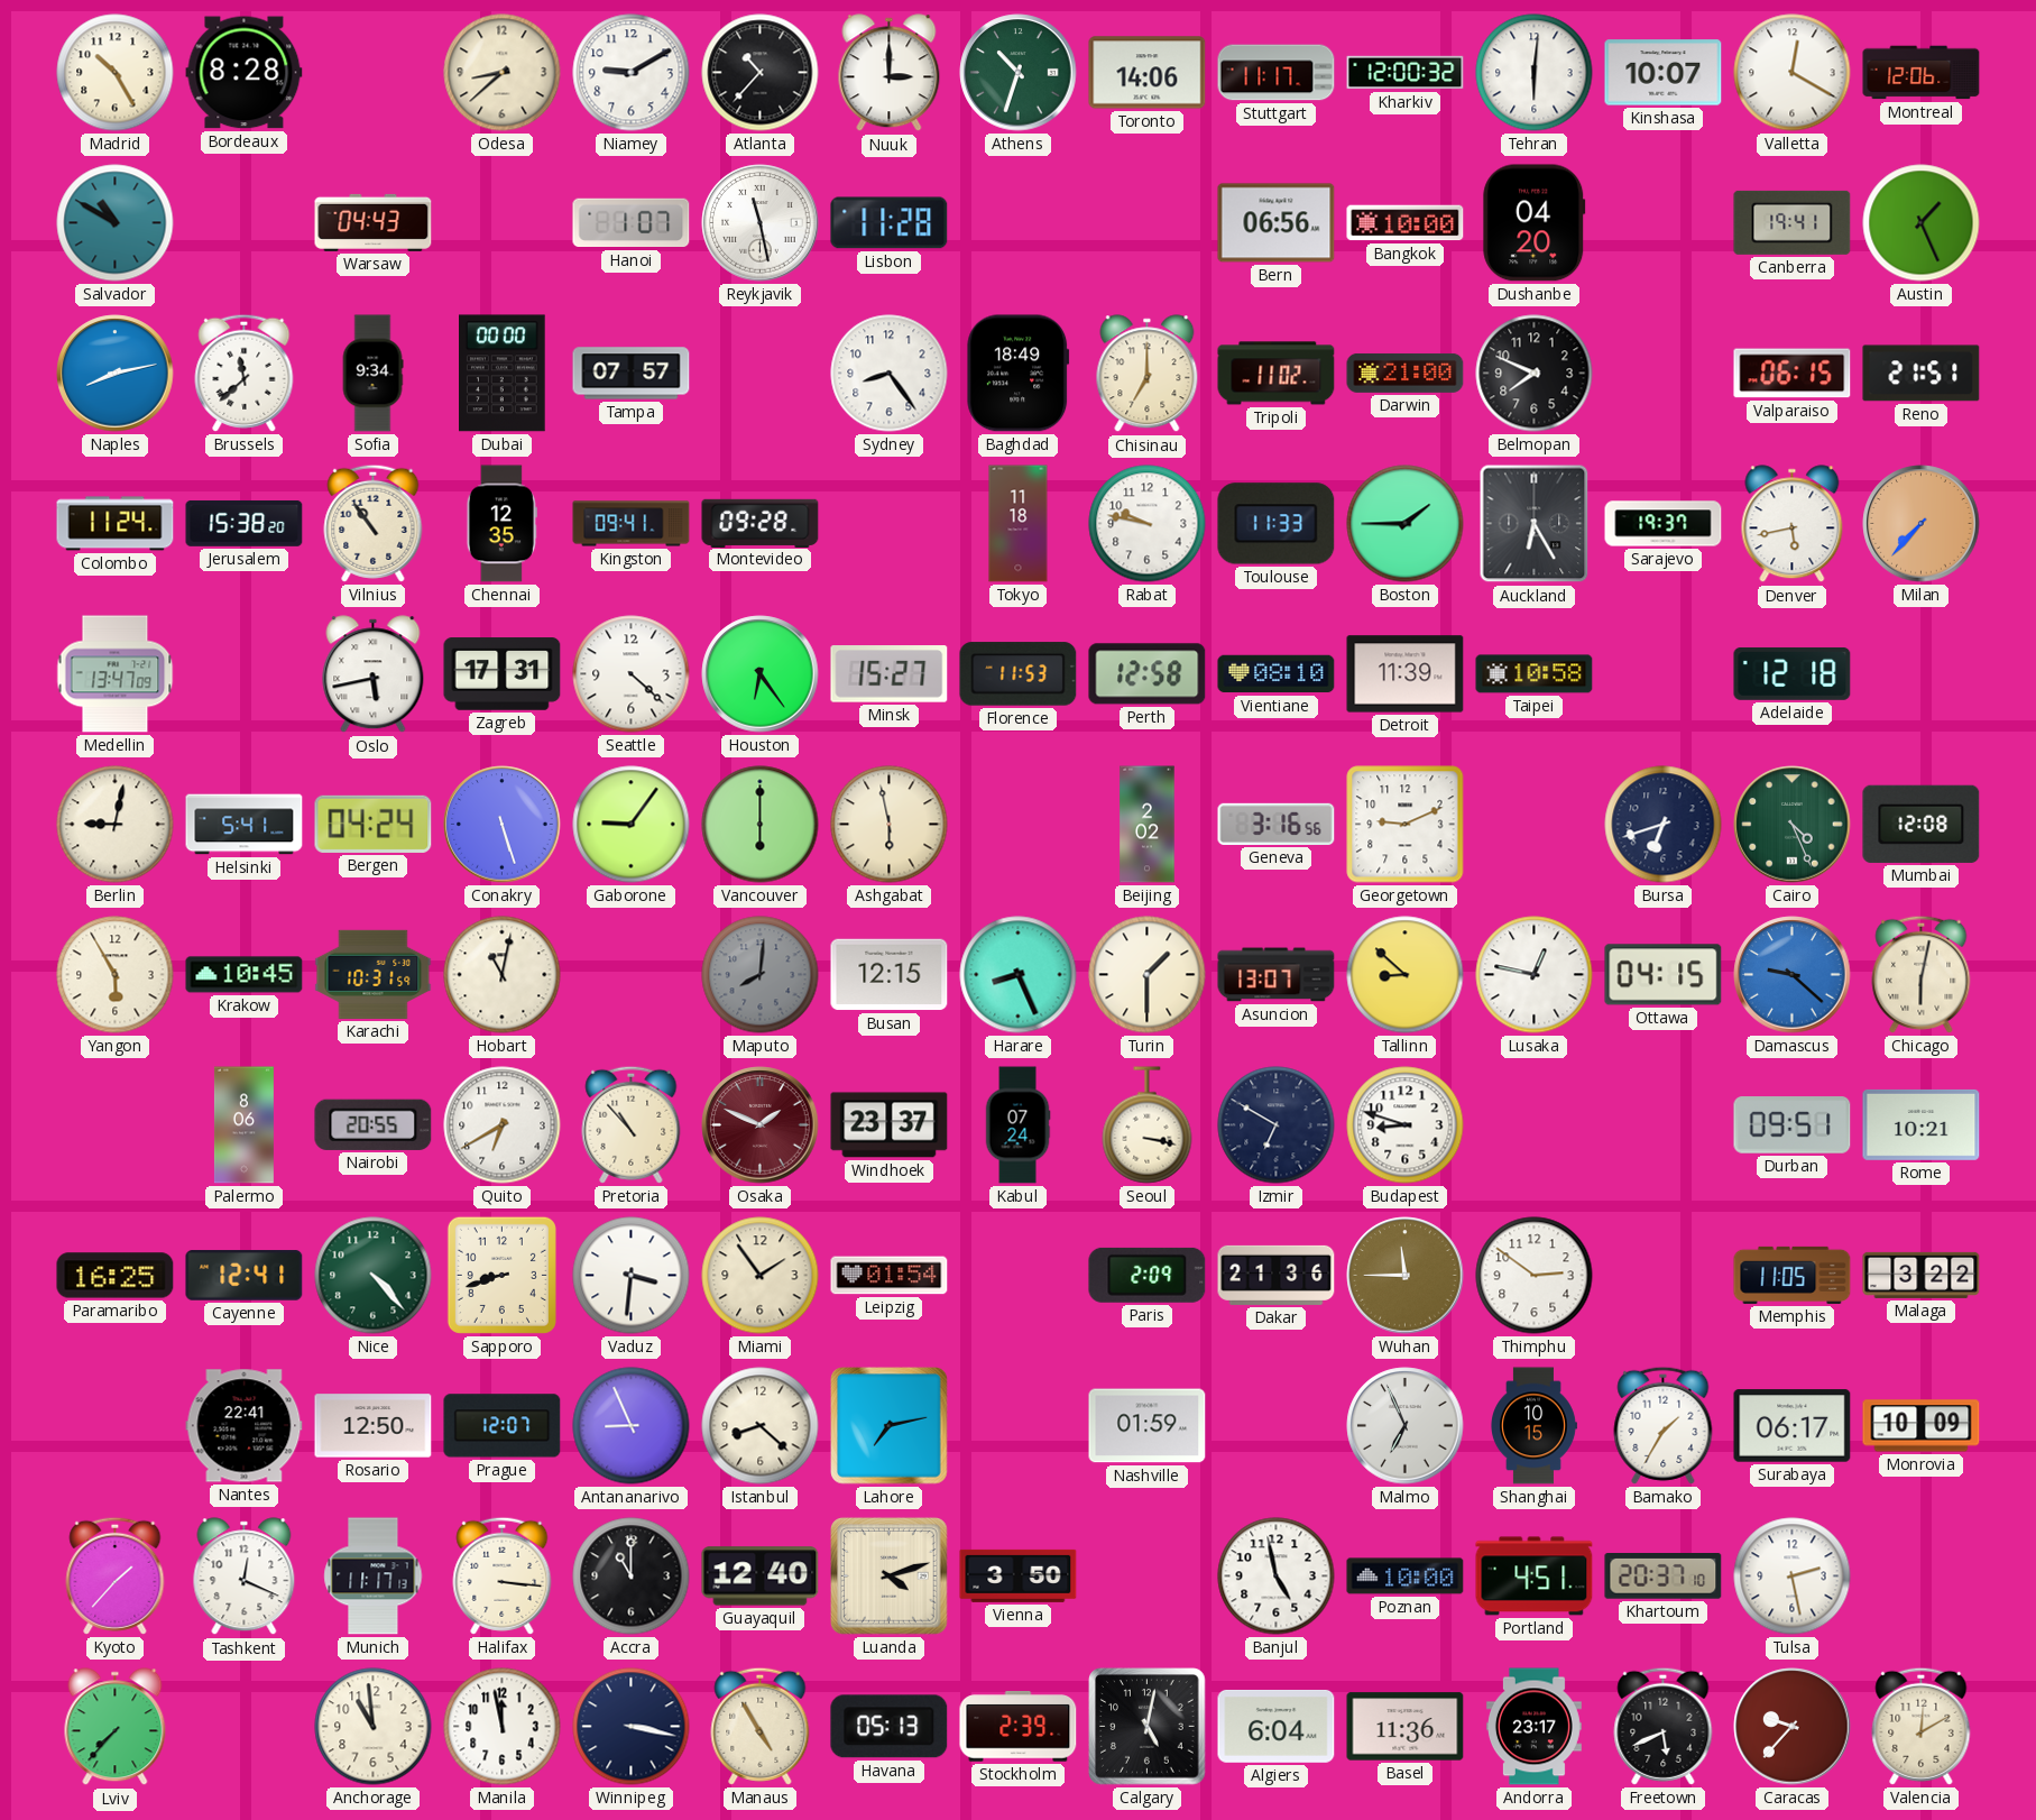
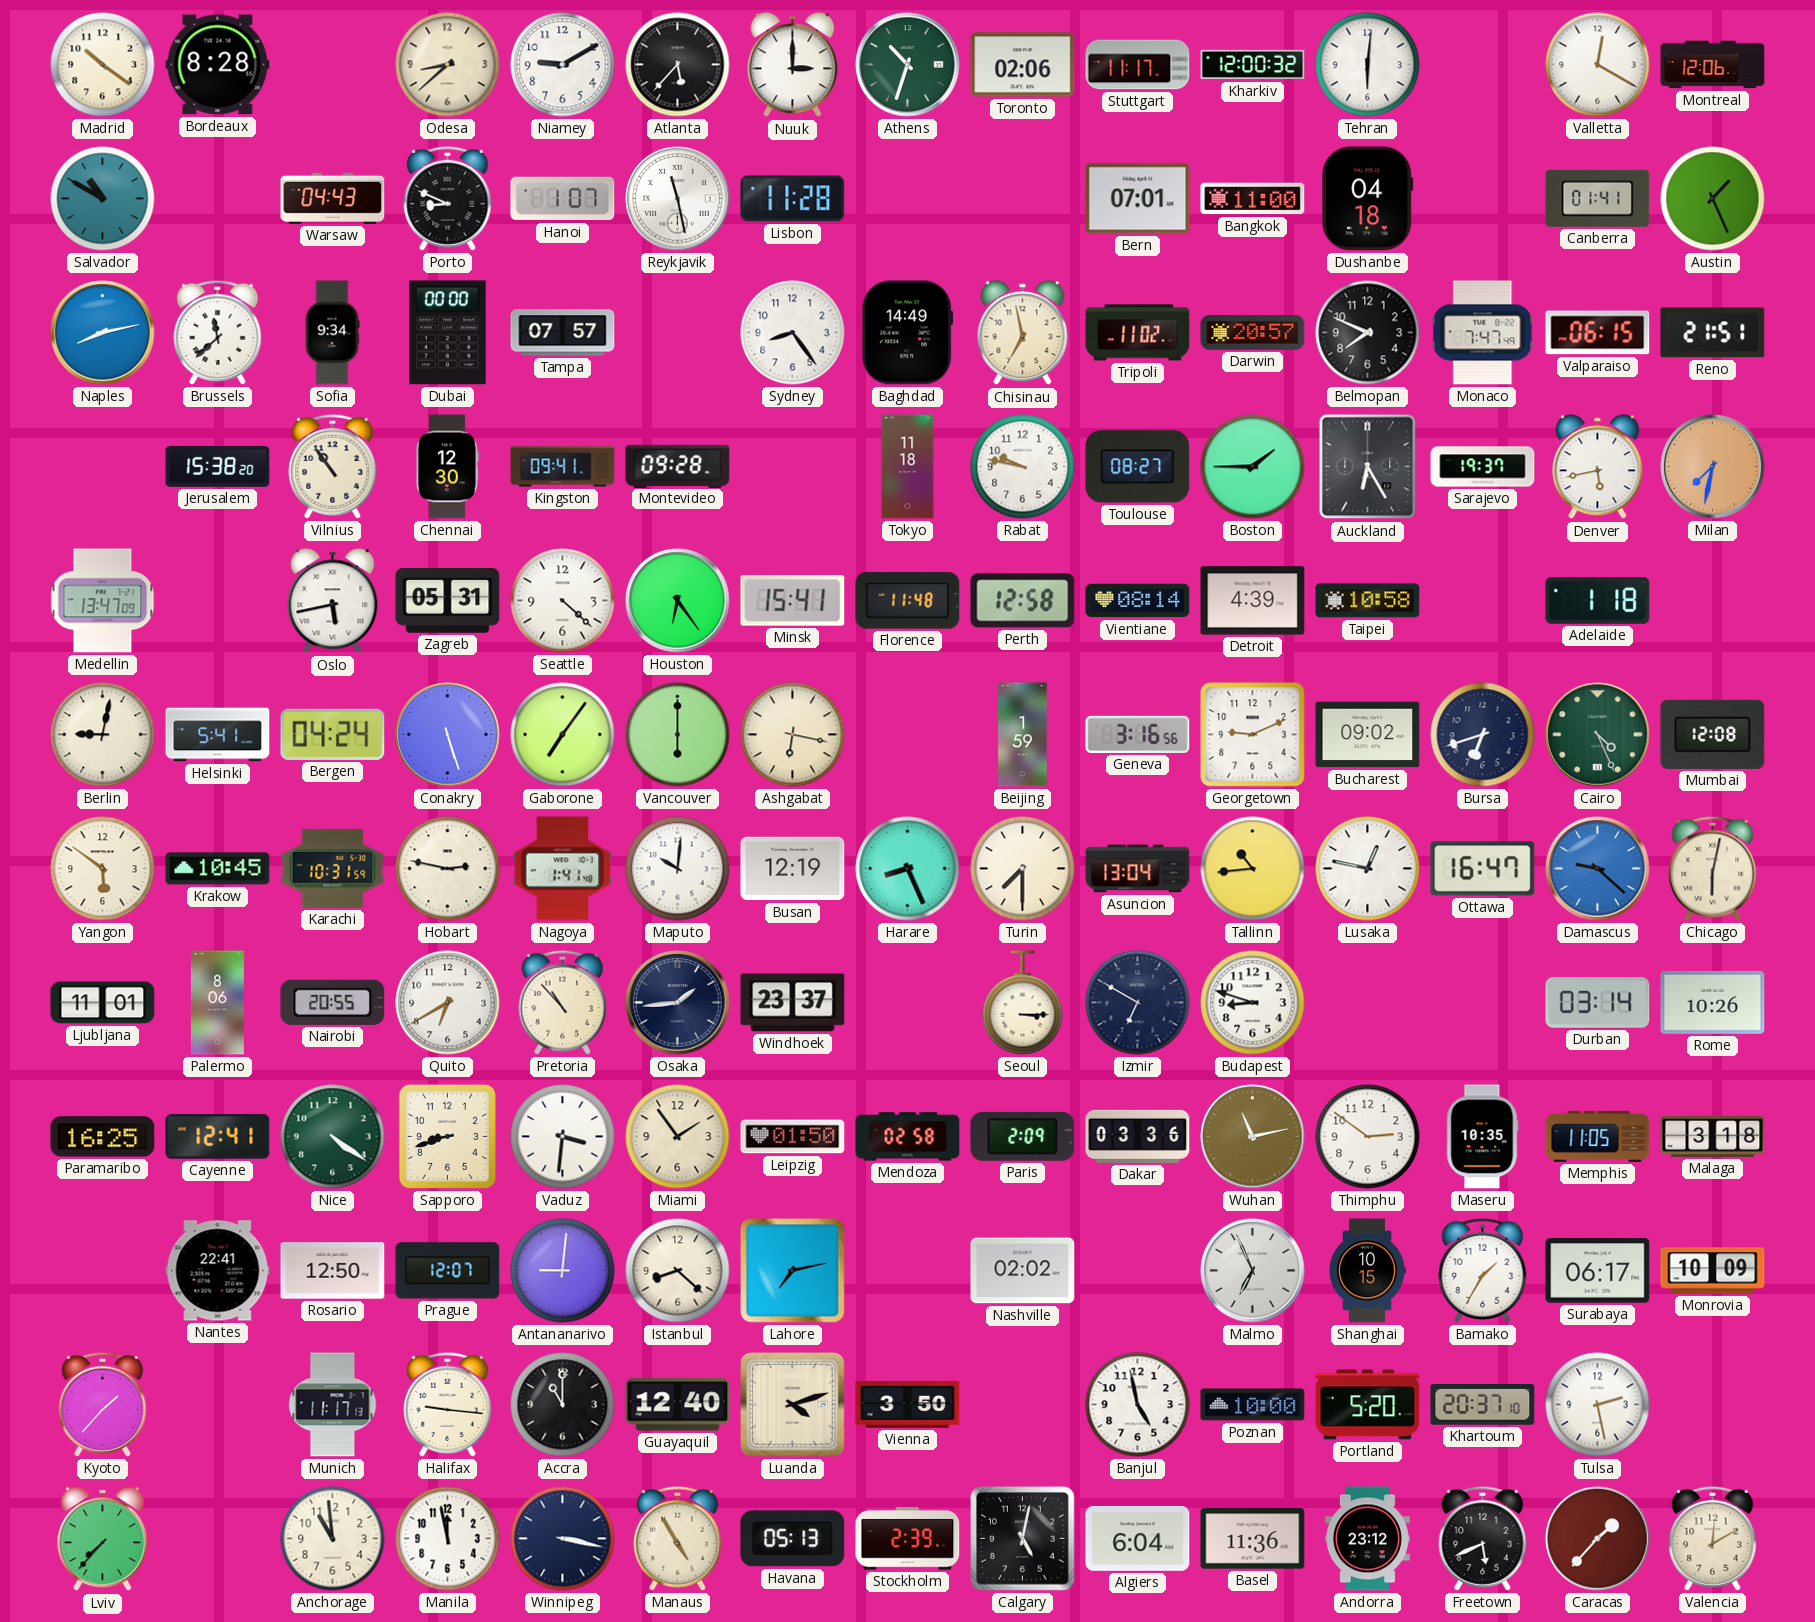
Madrid: 10:25 -> 10:21
Atlanta: 10:37 -> 5:37
Toronto: 14:06 -> 02:06
Kinshasa: 10:07 -> none
Porto: none -> 8:49
Bern: 06:56 -> 07:01
Bangkok: 10:00 -> 11:00
Dushanbe: 04:20 -> 04:18
Canberra: 19:41 -> 01:41
Baghdad: 18:49 -> 14:49
Chisinau: 7:00 -> 6:58
Darwin: 21:00 -> 20:57
Monaco: none -> 7:47
Colombo: 11:24 -> none
Chennai: 12:35 -> 12:30
Toulouse: 11:33 -> 08:27
Milan: 7:37 -> 7:32
Zagreb: 17:31 -> 05:31
Minsk: 15:27 -> 15:41
Florence: 11:53 -> 11:48
Vientiane: 08:10 -> 08:14
Detroit: 11:39 -> 4:39
Adelaide: 12:18 -> 1:18
Gaborone: 9:06 -> 7:06
Ashgabat: 5:58 -> 6:17
Beijing: 2:02 -> 1:59
Bucharest: none -> 09:02
Yangon: 5:55 -> 5:51
Hobart: 11:02 -> 2:47
Nagoya: none -> 1:41
Maputo: 8:01 -> 10:01
Maputo dial: grey -> white
Busan: 12:15 -> 12:19
Turin: 1:30 -> 7:30
Asuncion: 13:07 -> 13:04
Tallinn: 8:52 -> 10:44
Ottawa: 04:15 -> 16:47
Ljubljana: none -> 11:01
Osaka: 1:49 -> 1:44
Osaka dial: burgundy -> navy
Kabul: 07:24 -> none
Seoul: 3:17 -> 3:15
Durban: 09:51 -> 03:14
Rome: 10:21 -> 10:26
Nice: 4:23 -> 4:21
Leipzig: 01:54 -> 01:50
Mendoza: none -> 02:58
Dakar: 21:36 -> 03:36
Wuhan: 11:45 -> 11:13
Maseru: none -> 10:35
Malaga: 3:22 -> 3:18
Antananarivo: 8:56 -> 9:01
Nashville: 01:59 -> 02:02
Tashkent: 12:19 -> none
Halifax: 3:16 -> 9:16
Portland: 4:51 -> 5:20
Andorra: 23:17 -> 23:12
Caracas: 9:37 -> 1:37
